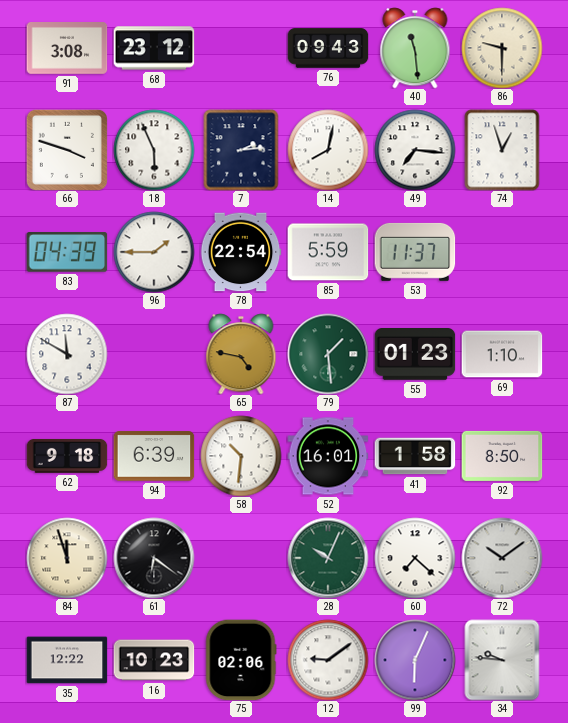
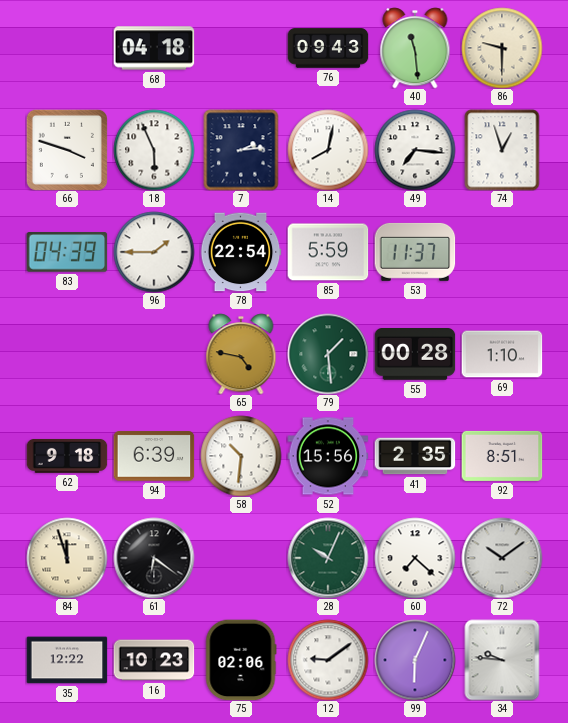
91: 3:08 -> none
68: 23:12 -> 04:18
87: 11:50 -> none
55: 01:23 -> 00:28
52: 16:01 -> 15:56
41: 1:58 -> 2:35
92: 8:50 -> 8:51
